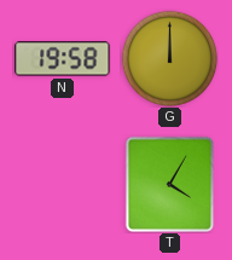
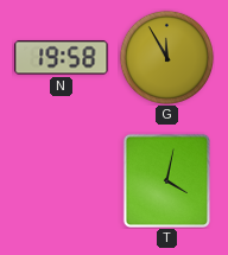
G: 12:00 -> 11:55
T: 4:05 -> 4:02
